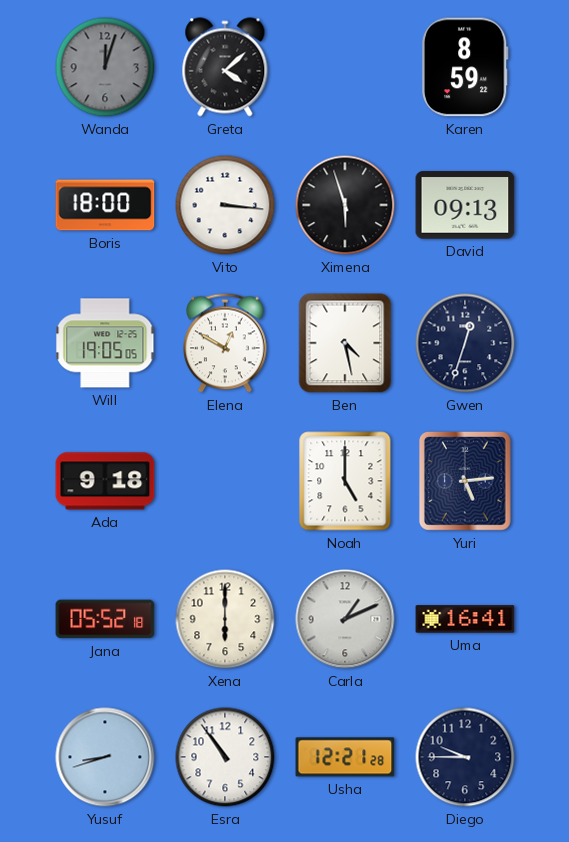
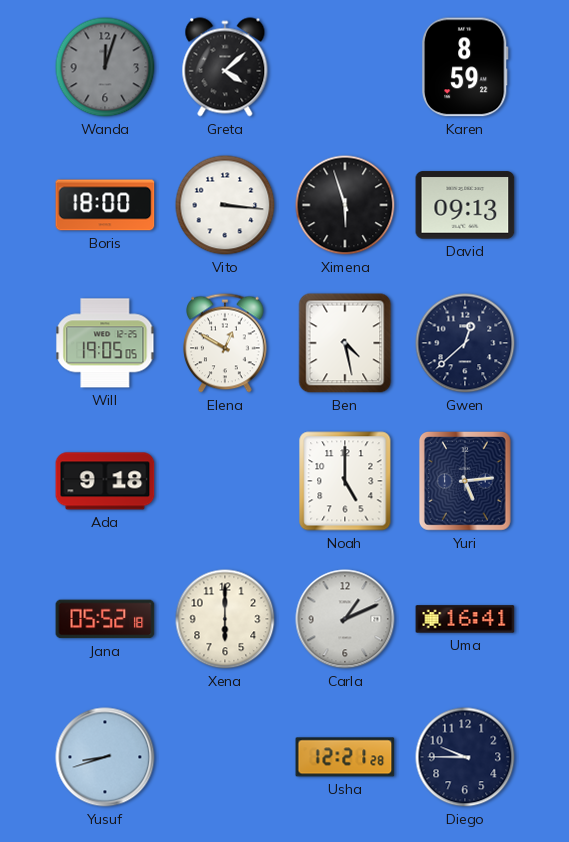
Gwen: 12:33 -> 12:38
Esra: 10:54 -> none
